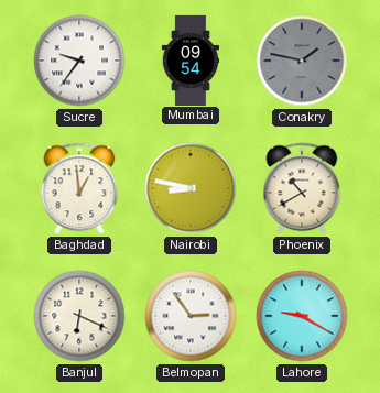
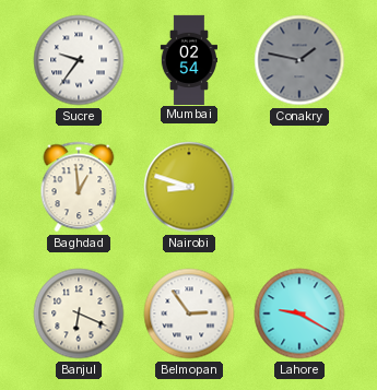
Mumbai: 09:54 -> 02:54
Nairobi: 8:47 -> 8:48
Phoenix: 10:40 -> none
